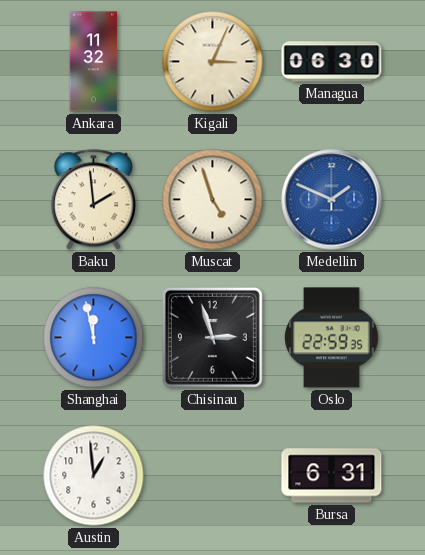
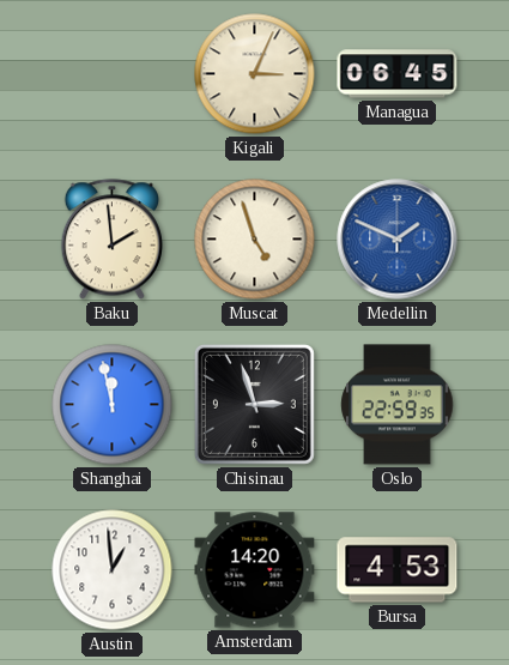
Ankara: 11:32 -> none
Managua: 06:30 -> 06:45
Amsterdam: none -> 14:20
Bursa: 6:31 -> 4:53
